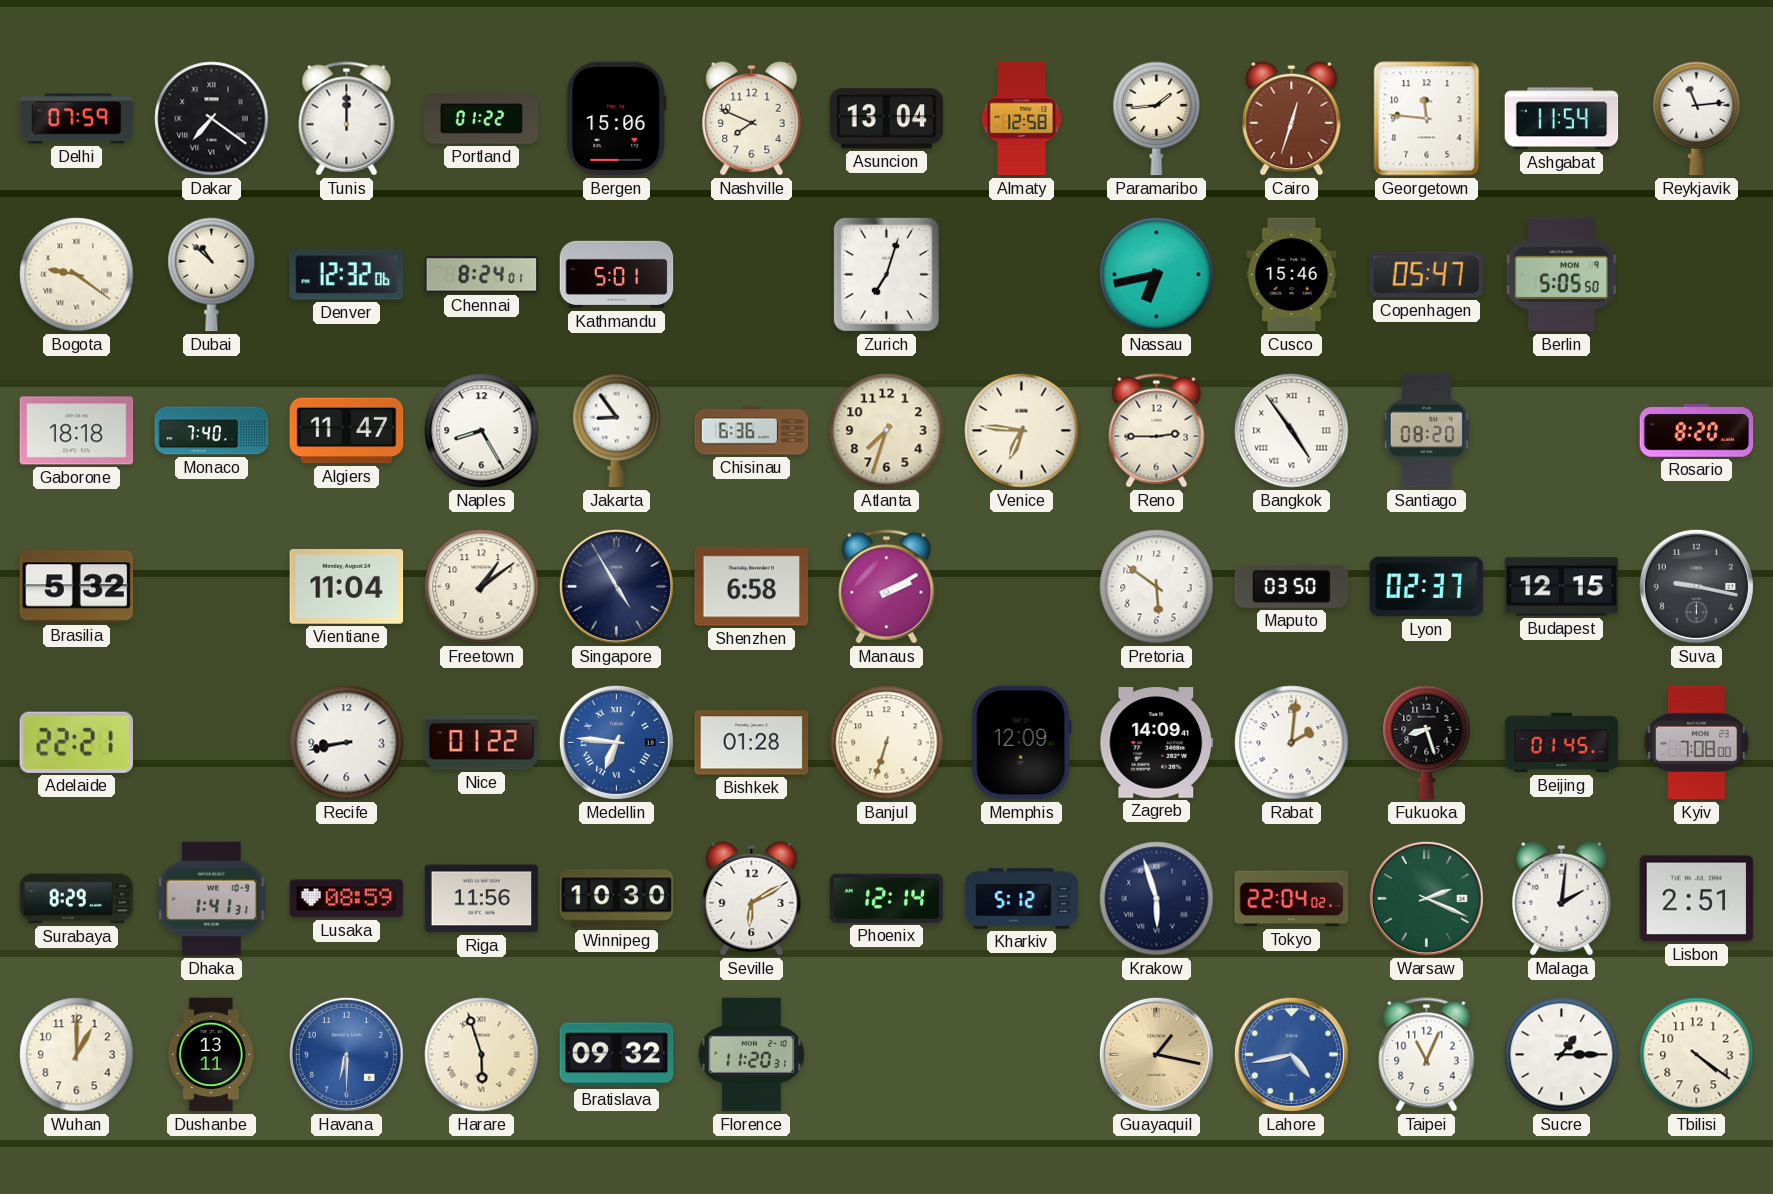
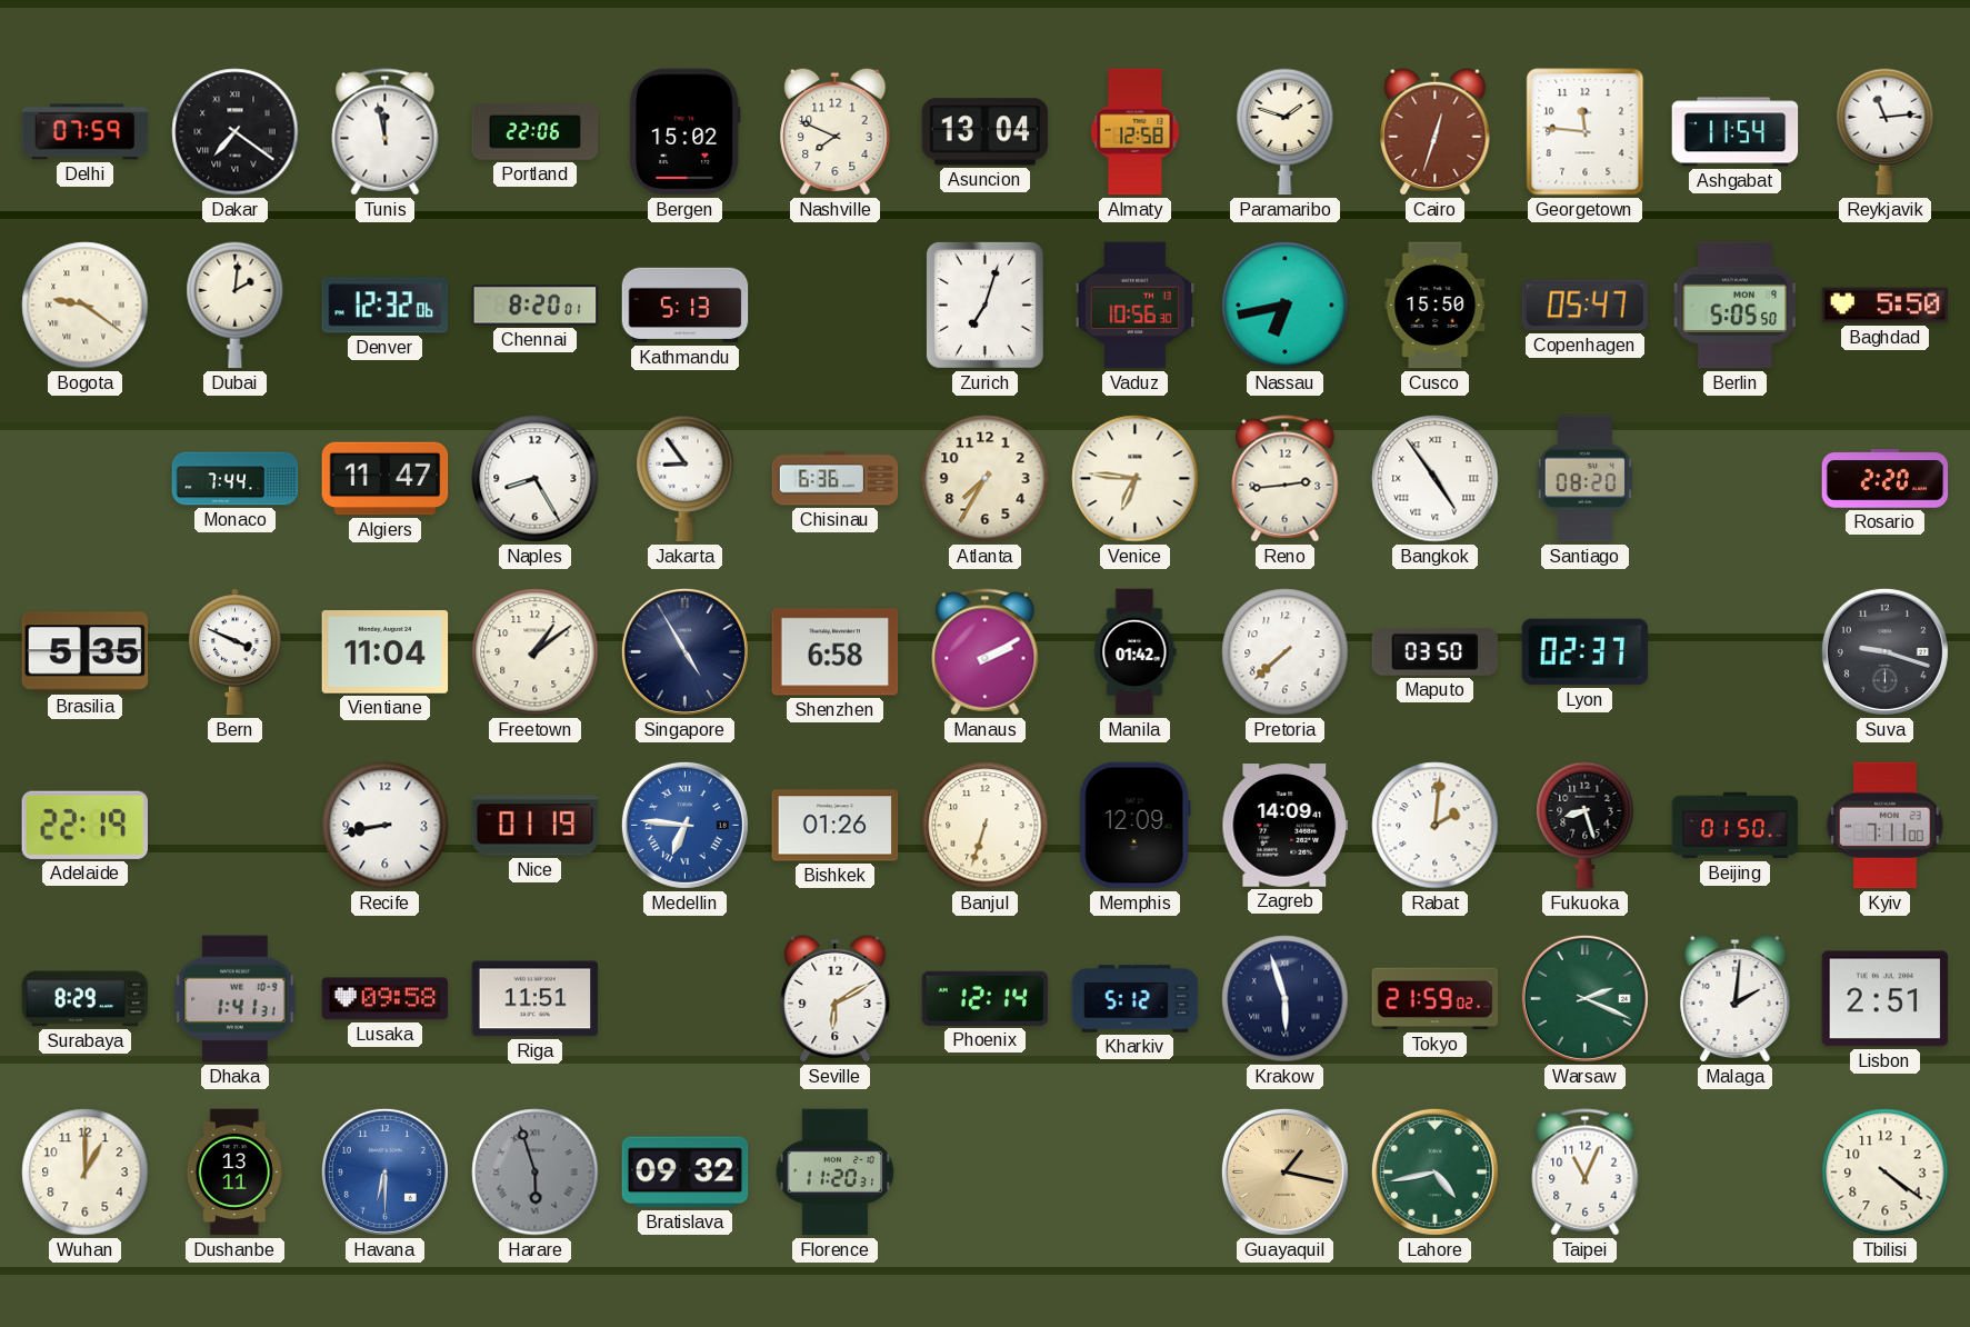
Tunis: 12:00 -> 11:58
Portland: 01:22 -> 22:06
Bergen: 15:06 -> 15:02
Paramaribo: 1:44 -> 1:48
Dubai: 10:52 -> 2:01
Chennai: 8:24 -> 8:20
Kathmandu: 5:01 -> 5:13
Vaduz: none -> 10:56
Cusco: 15:46 -> 15:50
Baghdad: none -> 5:50
Gaborone: 18:18 -> none
Monaco: 7:40 -> 7:44
Atlanta: 7:33 -> 7:35
Reno: 2:45 -> 2:44
Rosario: 8:20 -> 2:20
Brasilia: 5:32 -> 5:35
Bern: none -> 3:49
Manila: none -> 01:42
Pretoria: 5:51 -> 7:38
Budapest: 12:15 -> none
Suva: 9:17 -> 9:18
Adelaide: 22:21 -> 22:19
Nice: 01:22 -> 01:19
Bishkek: 01:28 -> 01:26
Beijing: 01:45 -> 01:50
Kyiv: 7:08 -> 7:11
Lusaka: 08:59 -> 09:58
Riga: 11:56 -> 11:51
Winnipeg: 10:30 -> none
Tokyo: 22:04 -> 21:59
Harare dial: cream -> grey
Lahore dial: blue -> green
Sucre: 1:15 -> none
